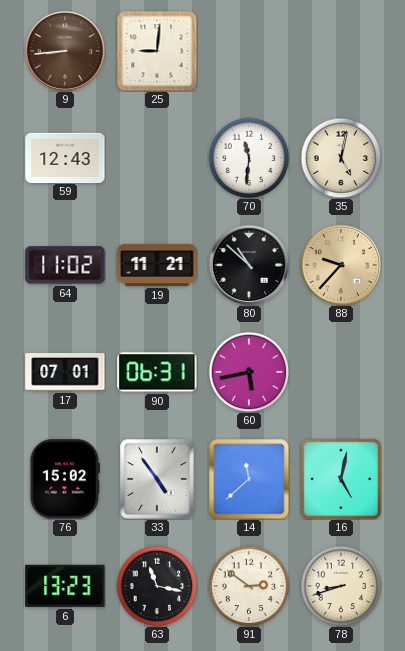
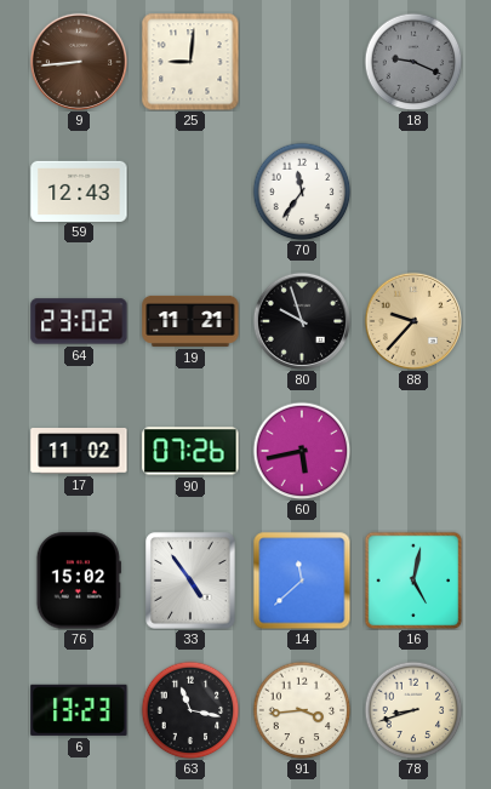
18: none -> 9:19
70: 11:31 -> 11:36
35: 5:02 -> none
64: 11:02 -> 23:02
80: 10:52 -> 9:57
17: 07:01 -> 11:02
90: 06:31 -> 07:26
91: 2:51 -> 3:44
